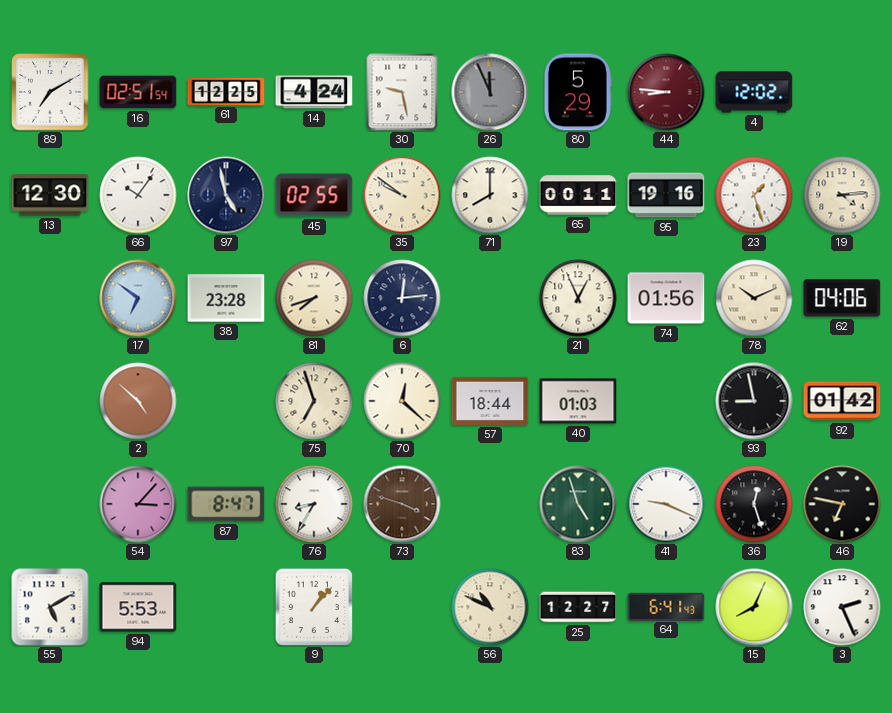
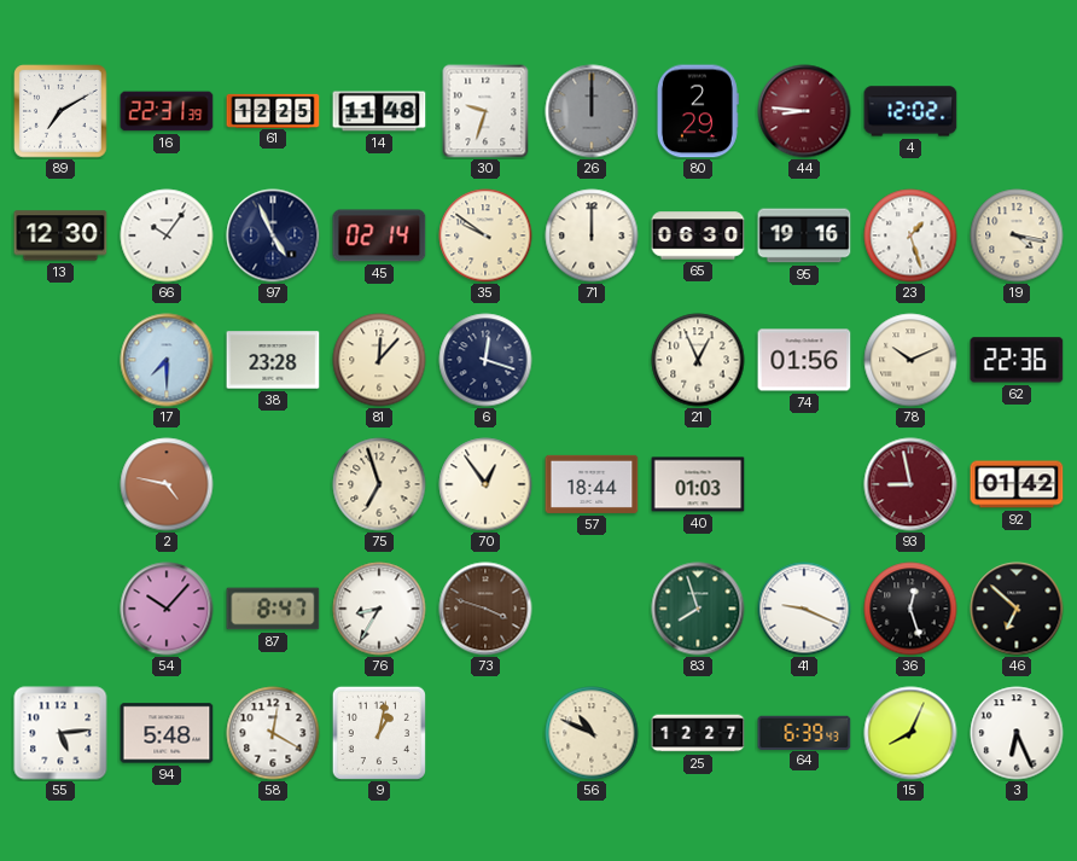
16: 02:51 -> 22:31
14: 4:24 -> 11:48
30: 9:28 -> 9:33
26: 11:56 -> 12:00
80: 5:29 -> 2:29
97: 4:58 -> 4:56
45: 02:55 -> 02:14
71: 8:00 -> 12:00
65: 00:11 -> 06:30
19: 4:14 -> 4:17
17: 6:51 -> 7:30
81: 7:42 -> 12:07
6: 12:14 -> 12:18
62: 04:06 -> 22:36
2: 4:52 -> 4:47
70: 12:22 -> 12:54
93 dial: black -> burgundy
54: 3:07 -> 10:07
83: 4:57 -> 7:57
46: 6:47 -> 6:52
55: 5:10 -> 5:14
94: 5:53 -> 5:48
58: none -> 12:20
9: 1:07 -> 1:02
64: 6:41 -> 6:39
3: 2:26 -> 6:26
